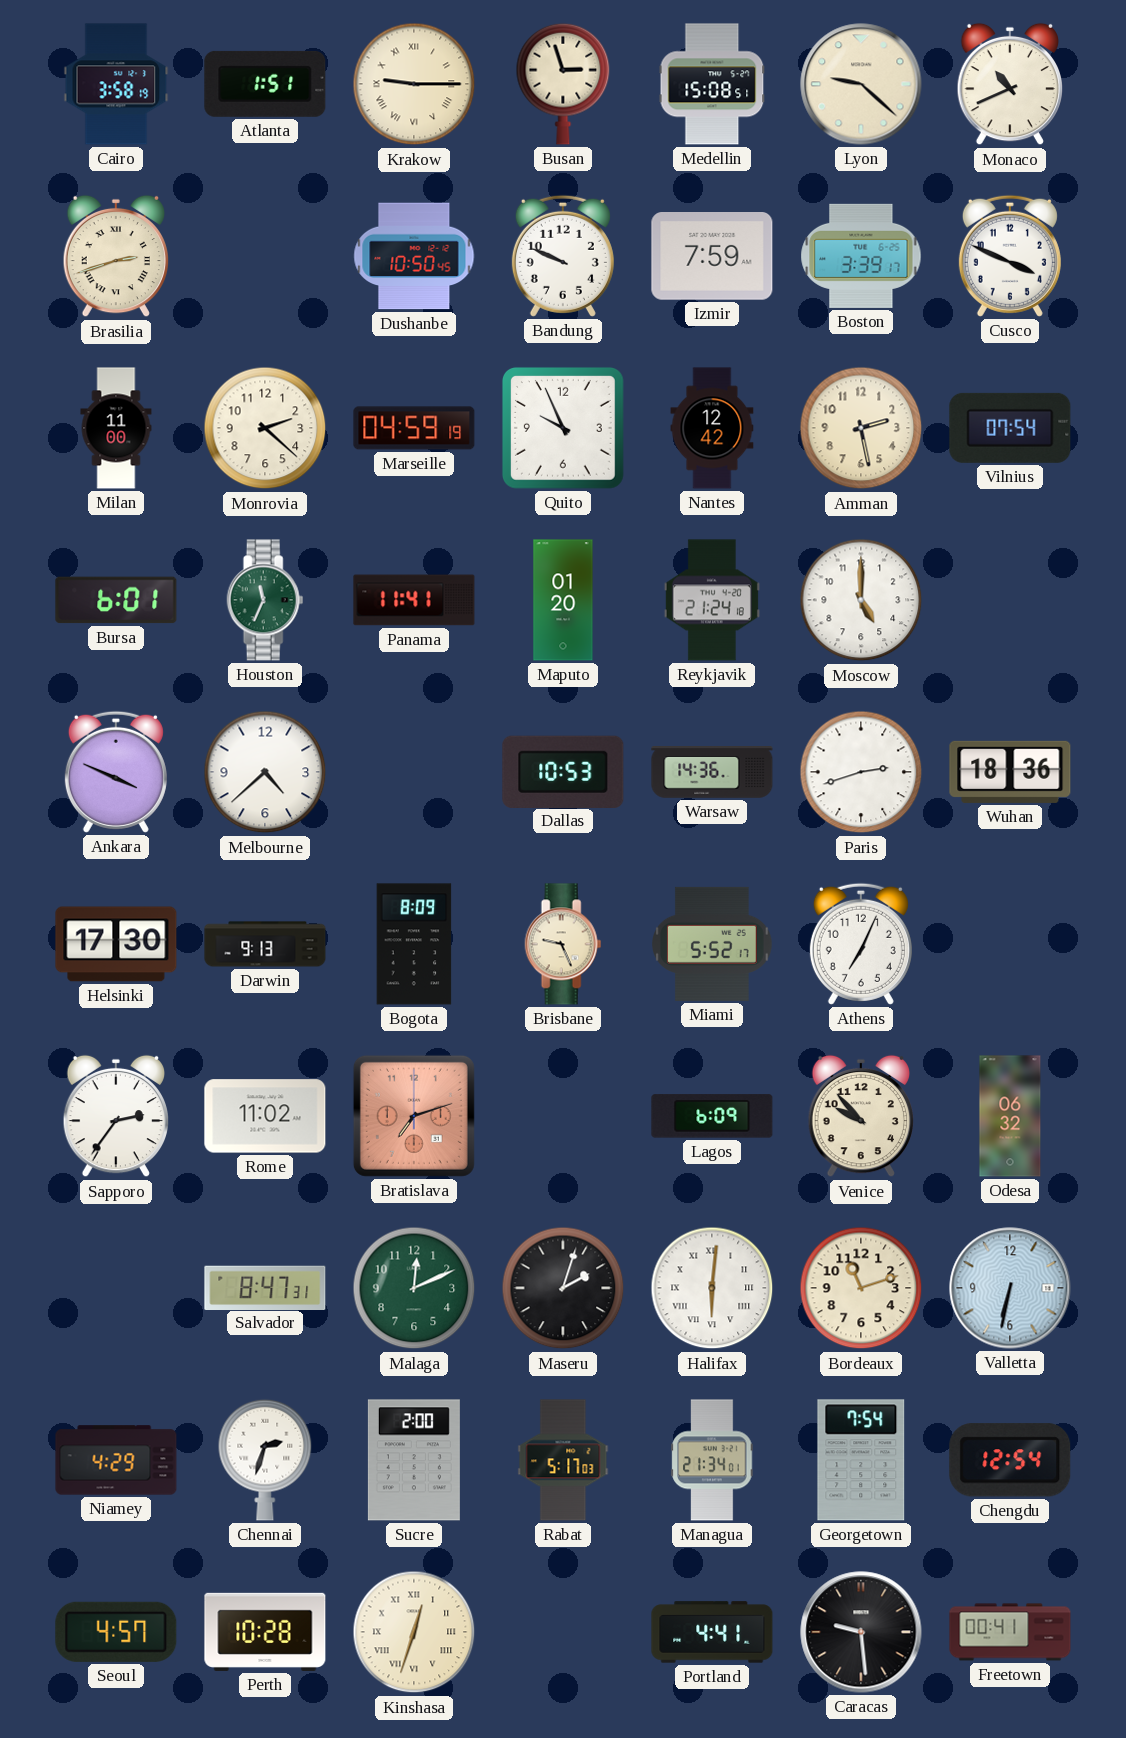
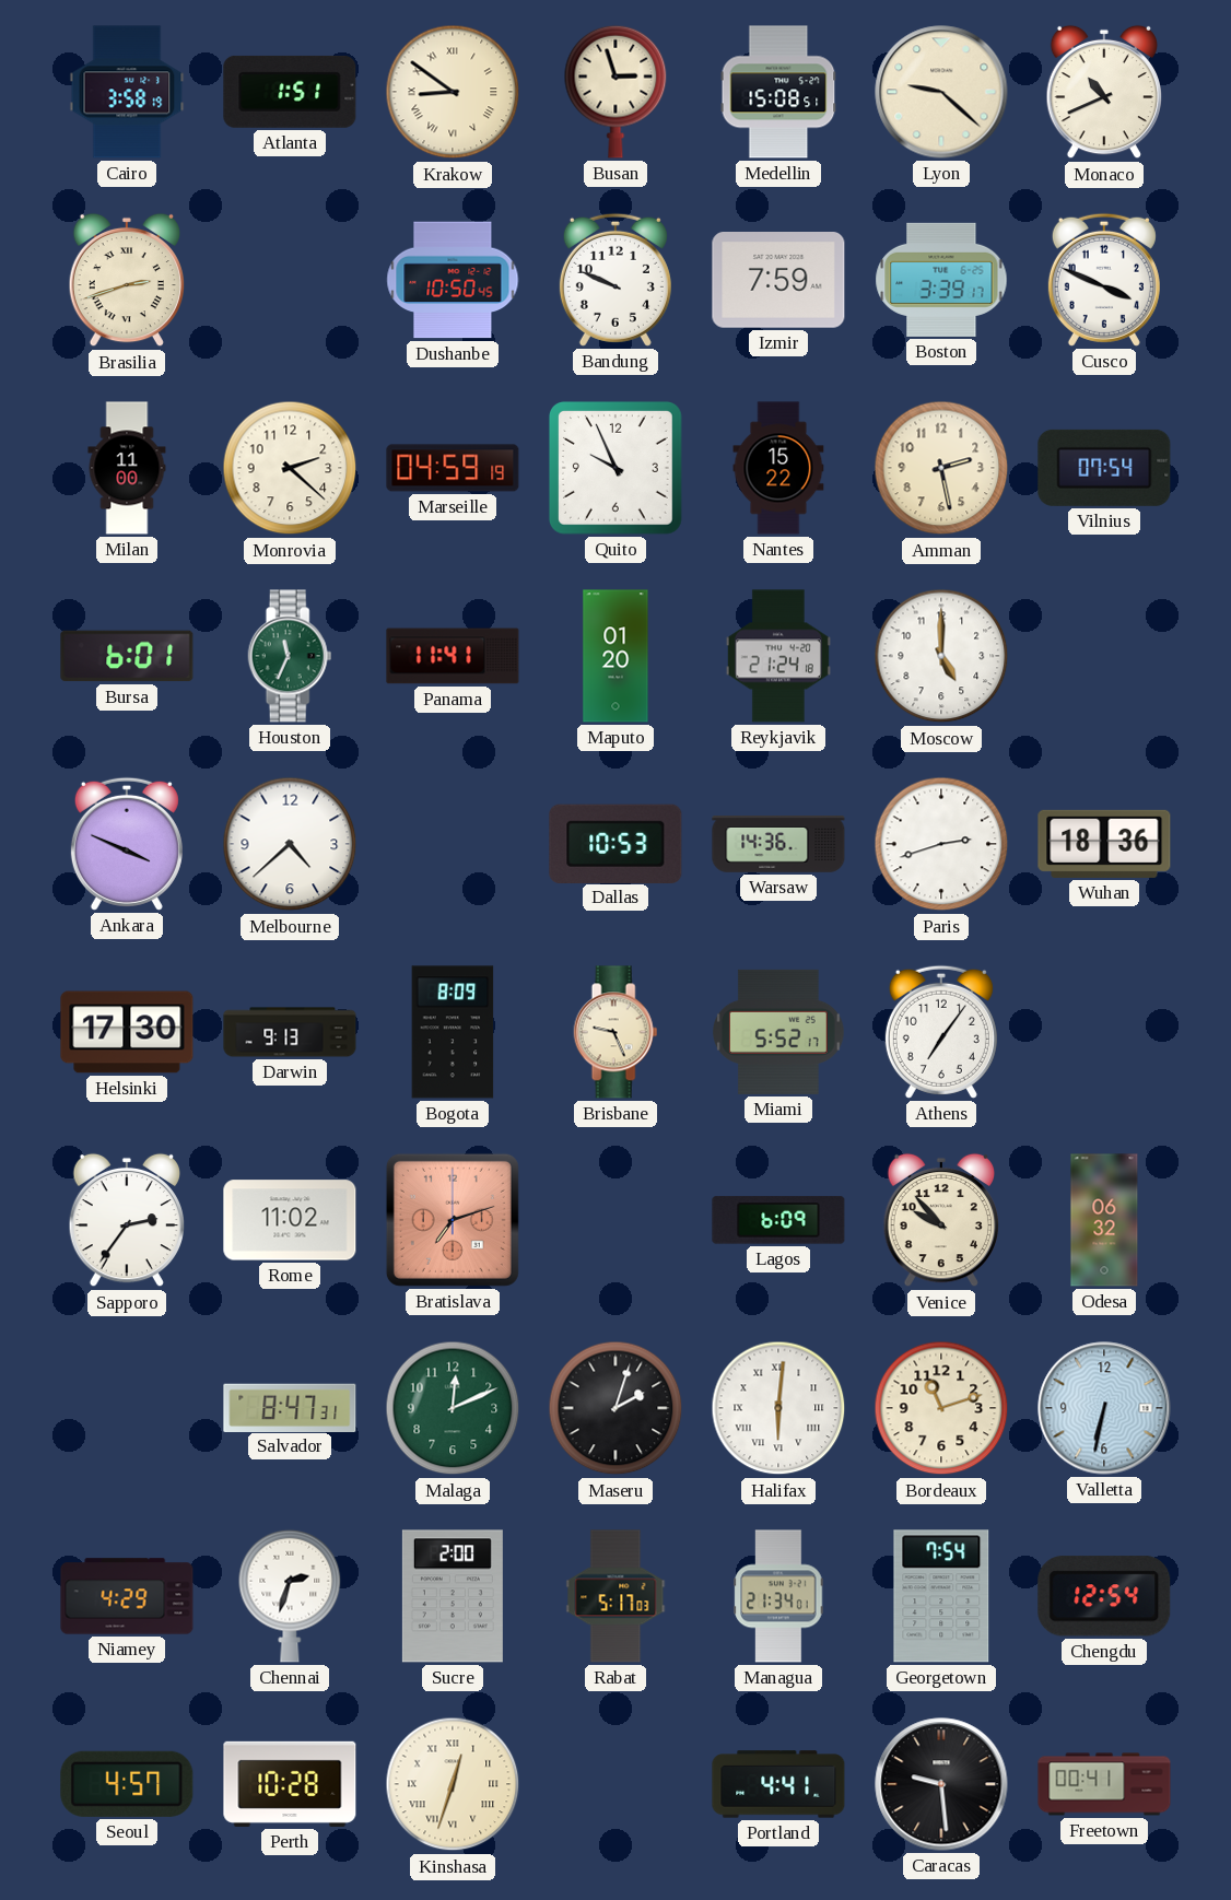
Krakow: 9:15 -> 8:51
Nantes: 12:42 -> 15:22
Athens: 7:04 -> 7:06
